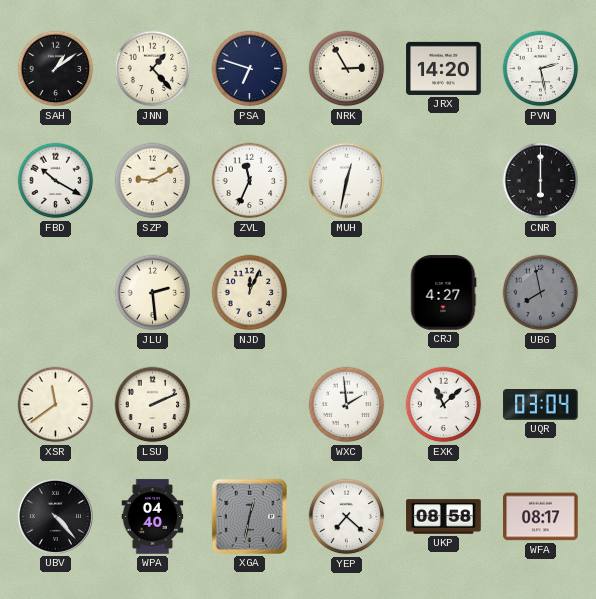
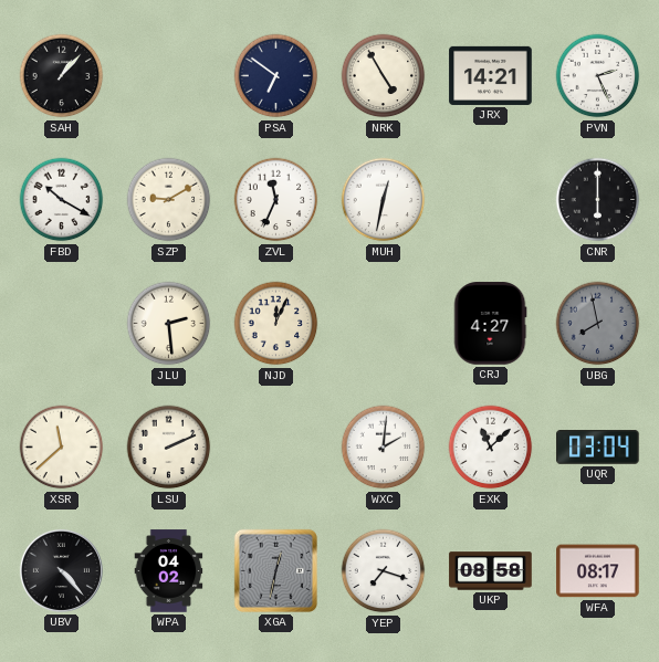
SAH: 1:09 -> 1:07
JNN: 1:23 -> none
PSA: 6:48 -> 6:51
NRK: 2:55 -> 4:55
JRX: 14:20 -> 14:21
PVN: 2:28 -> 2:26
XSR: 11:39 -> 11:38
WXC: 1:59 -> 2:01
WPA: 04:40 -> 04:02
YEP: 7:22 -> 7:18
